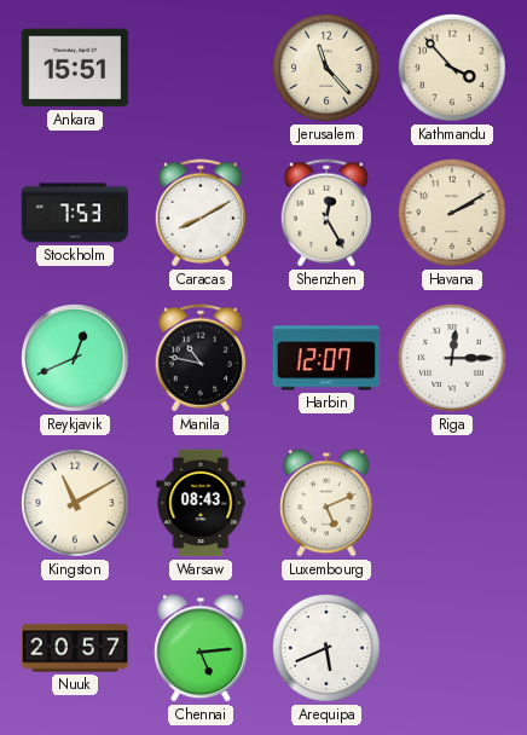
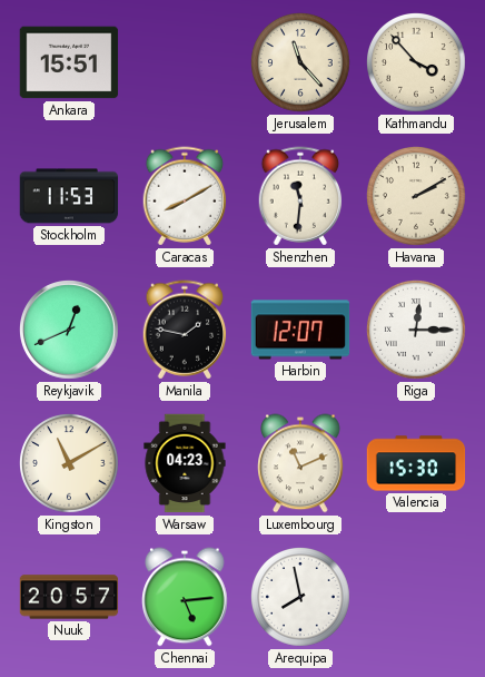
Stockholm: 7:53 -> 11:53
Shenzhen: 12:25 -> 11:31
Manila: 10:47 -> 1:47
Warsaw: 08:43 -> 04:23
Luxembourg: 5:11 -> 11:11
Valencia: none -> 15:30
Arequipa: 5:41 -> 7:58
